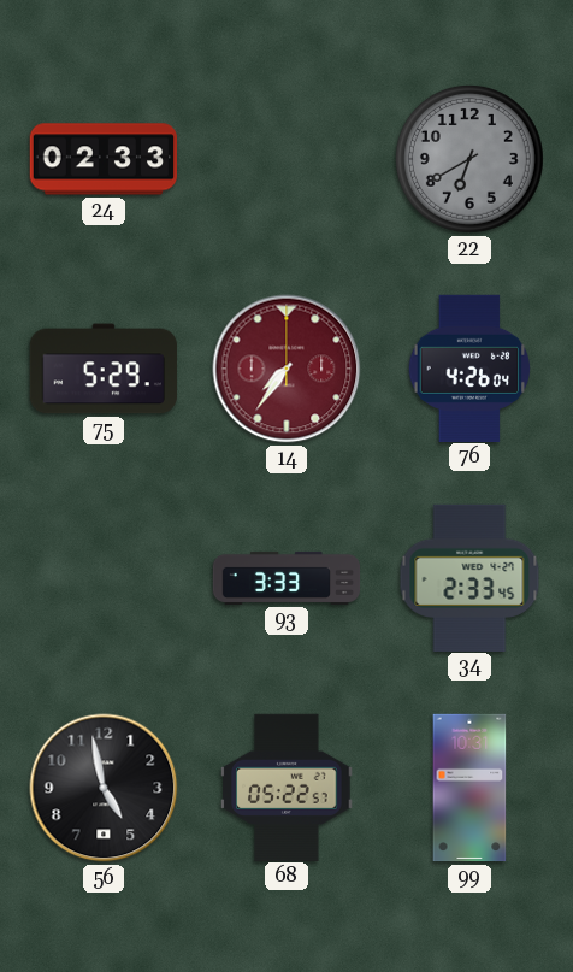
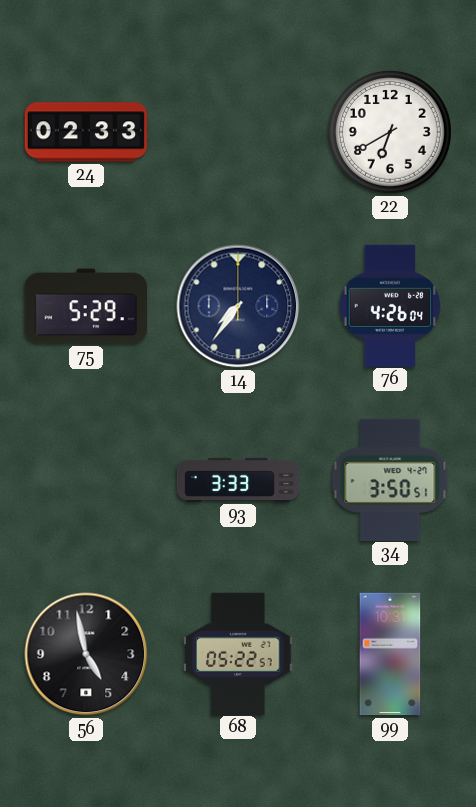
22 dial: grey -> white
14 dial: burgundy -> navy
34: 2:33 -> 3:50
